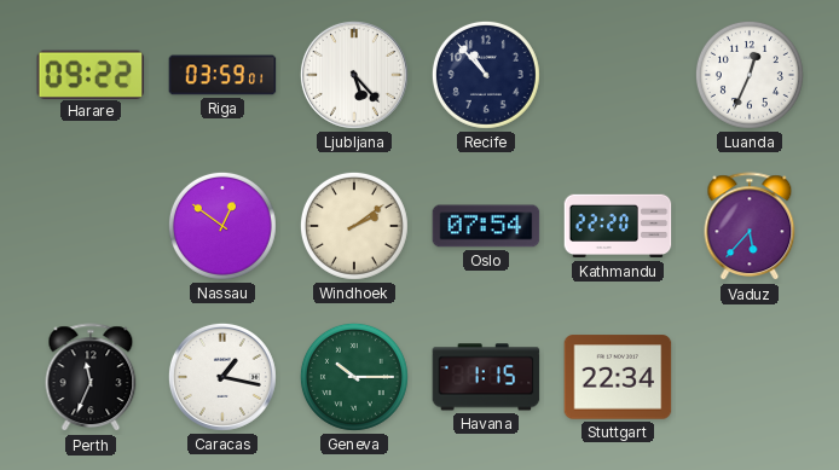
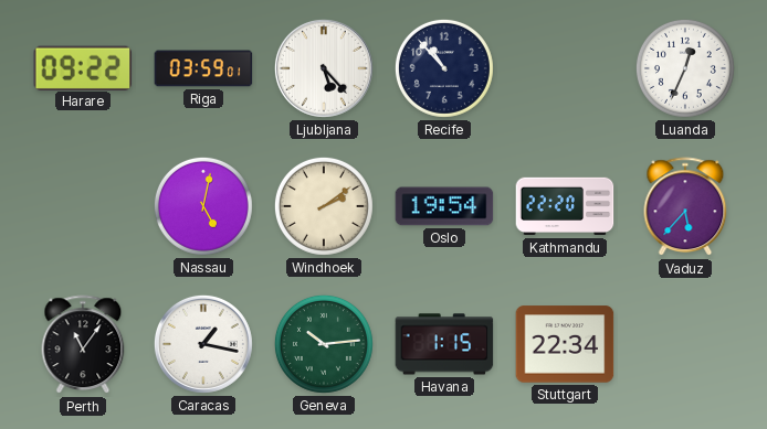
Nassau: 12:51 -> 5:02
Oslo: 07:54 -> 19:54
Perth: 11:34 -> 11:06
Geneva: 10:15 -> 10:14
